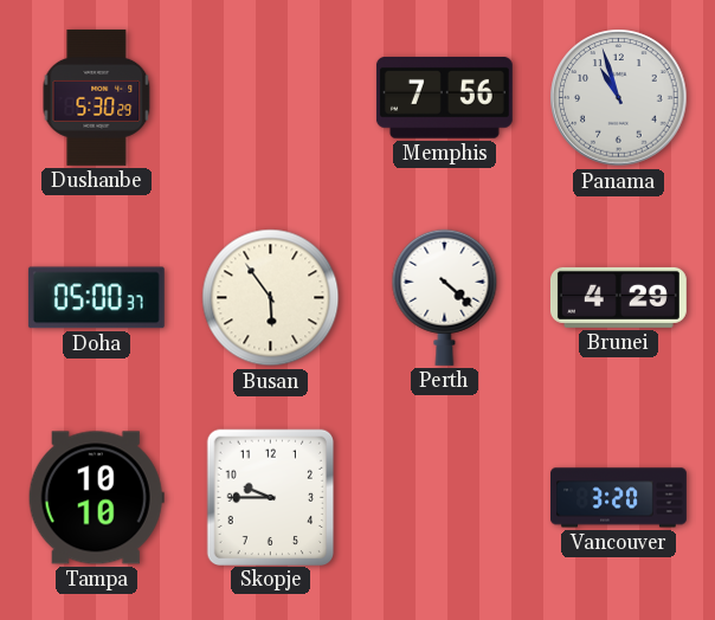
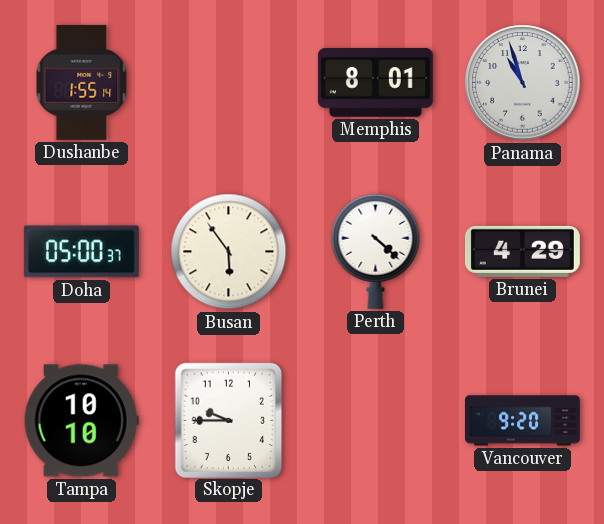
Dushanbe: 5:30 -> 1:55
Memphis: 7:56 -> 8:01
Vancouver: 3:20 -> 9:20
